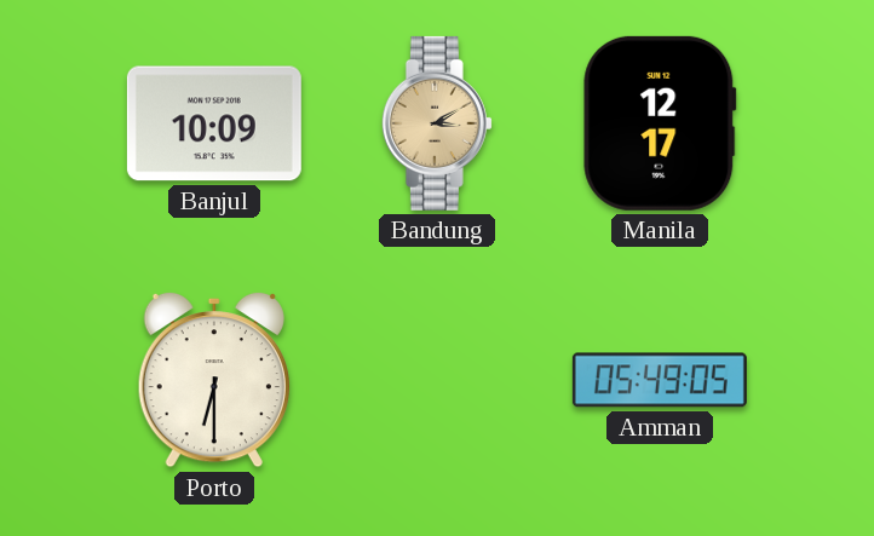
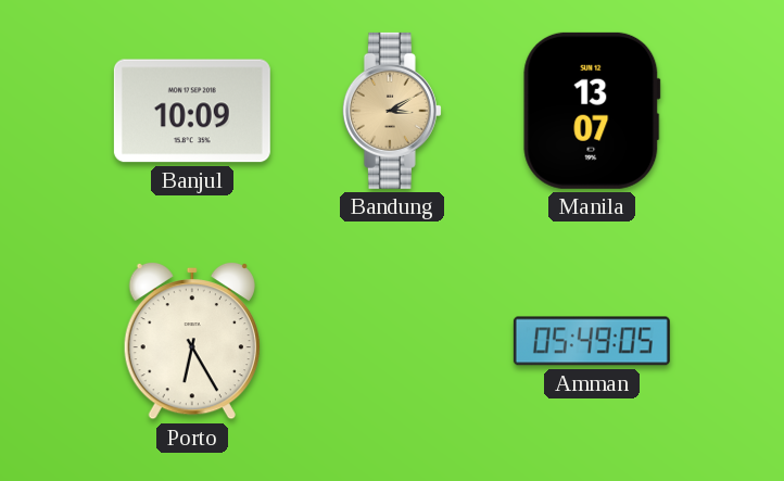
Manila: 12:17 -> 13:07
Porto: 6:30 -> 6:25
